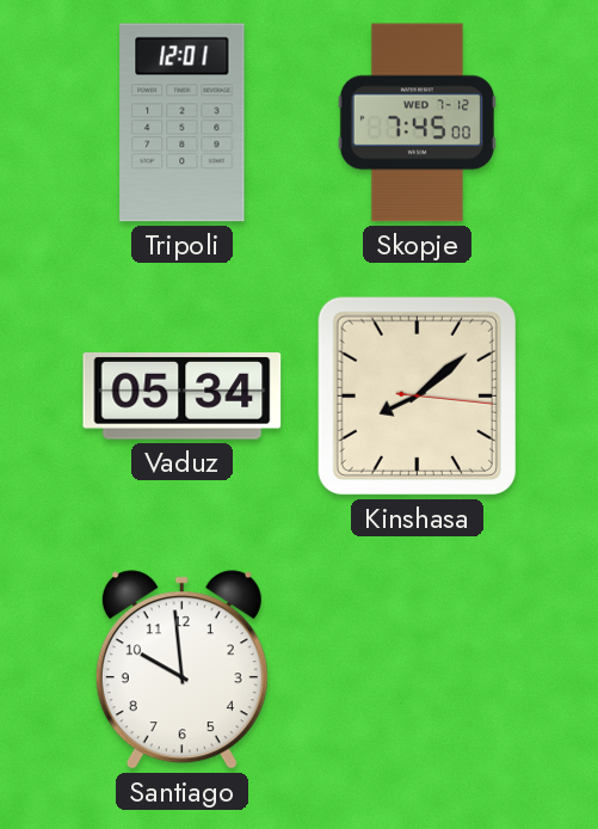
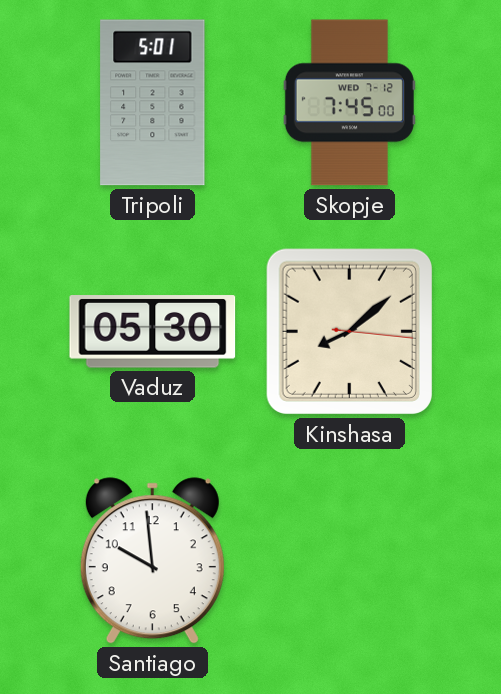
Tripoli: 12:01 -> 5:01
Vaduz: 05:34 -> 05:30
